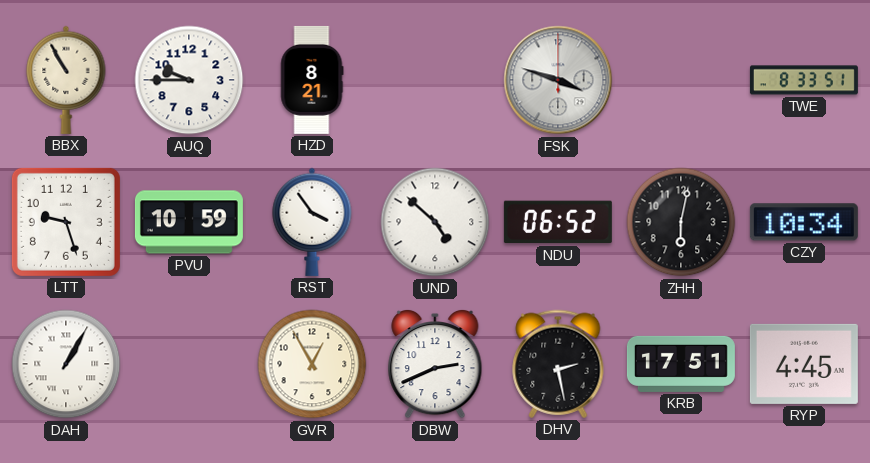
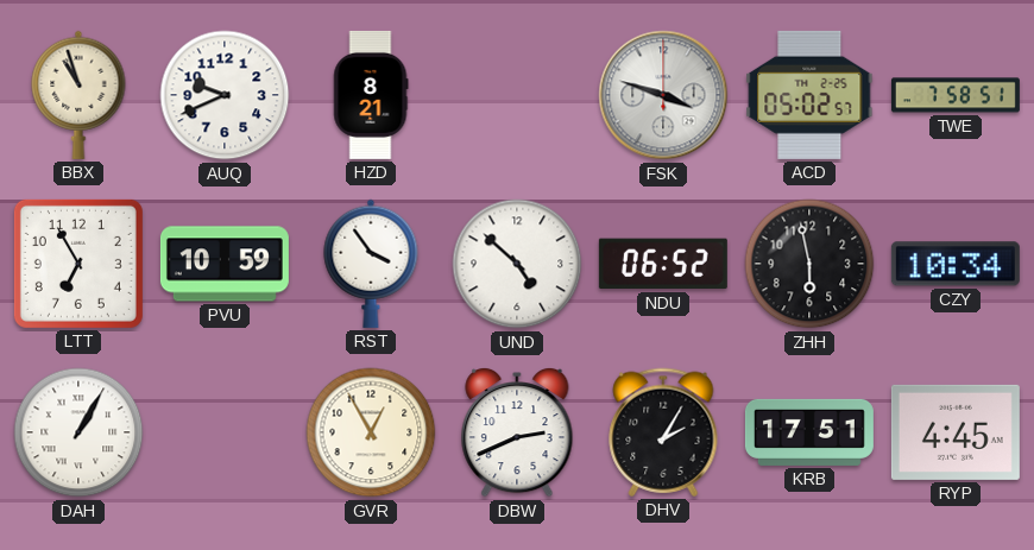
BBX: 10:55 -> 10:57
AUQ: 9:45 -> 9:41
ACD: none -> 05:02
TWE: 8:33 -> 7:58
LTT: 9:27 -> 6:55
ZHH: 6:02 -> 5:58
DHV: 2:28 -> 2:05
